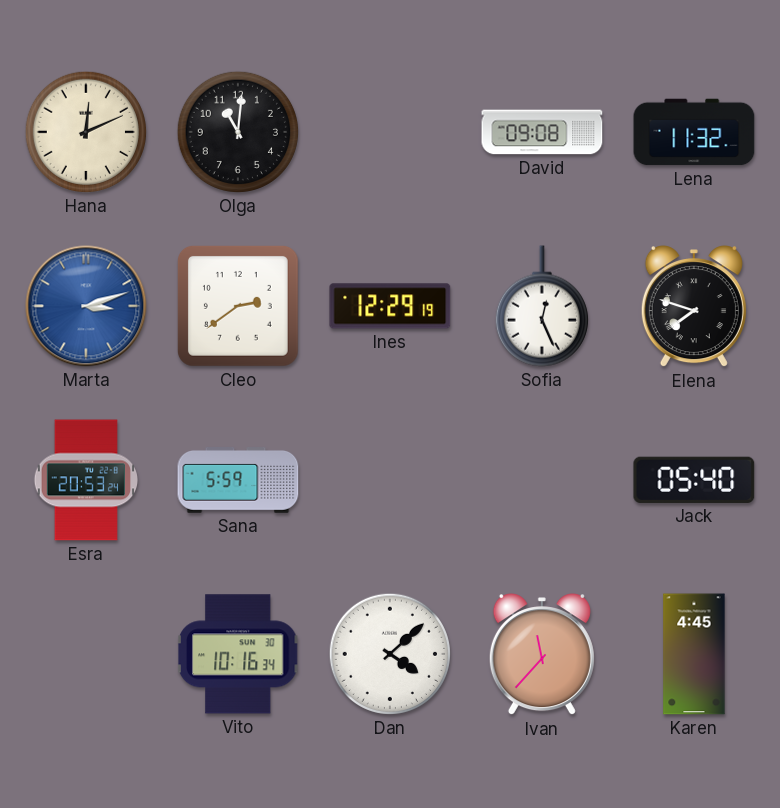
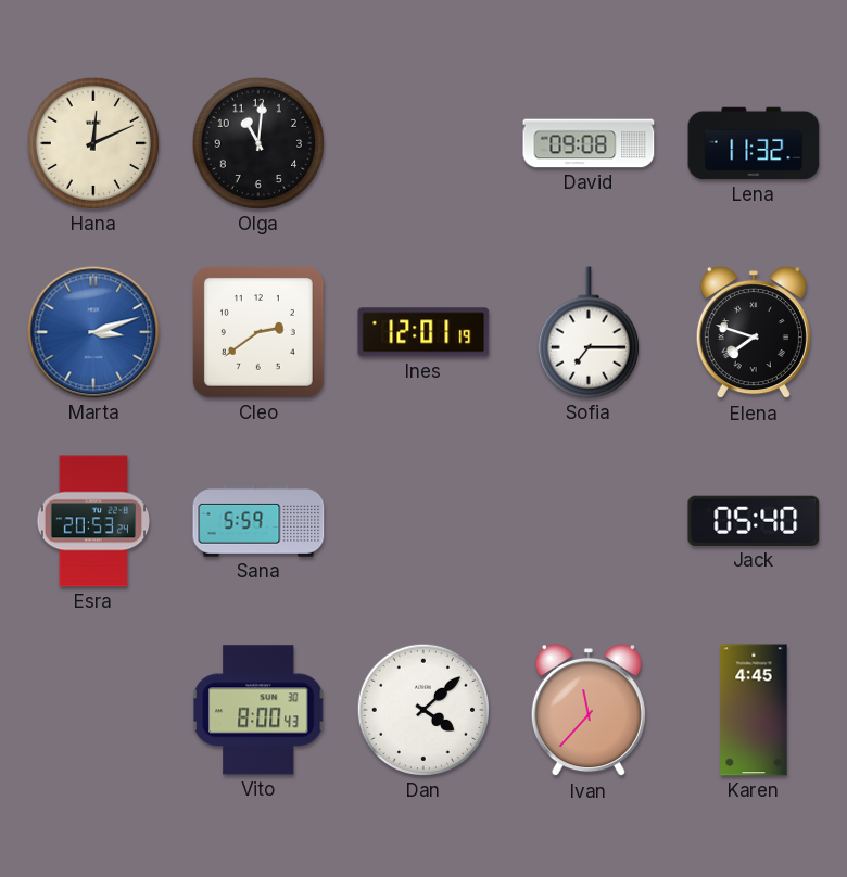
Ines: 12:29 -> 12:01
Sofia: 12:26 -> 7:15
Vito: 10:16 -> 8:00
